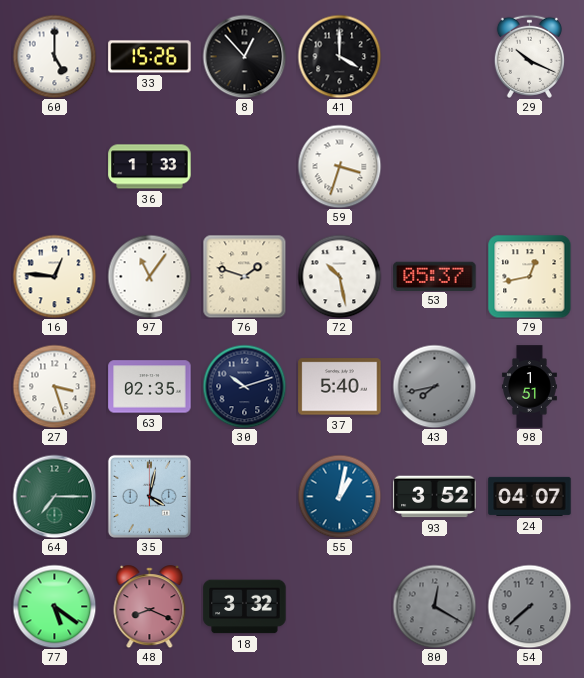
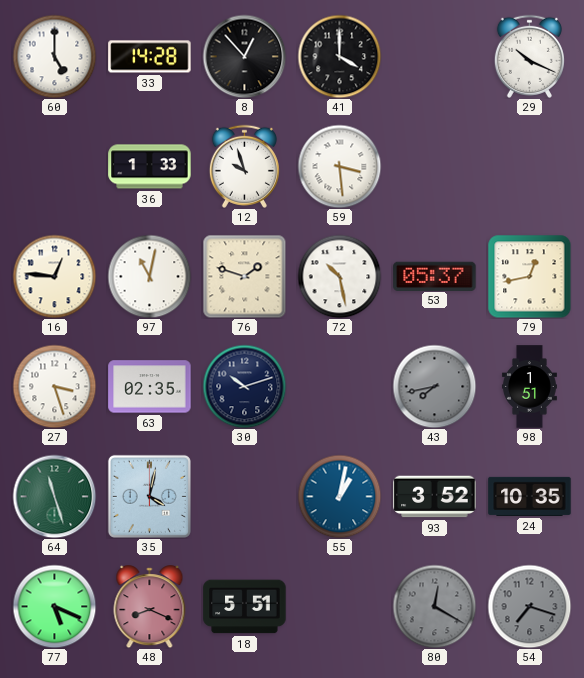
33: 15:26 -> 14:28
12: none -> 9:57
59: 3:33 -> 3:29
97: 11:06 -> 11:02
37: 5:40 -> none
64: 7:15 -> 11:27
24: 04:07 -> 10:35
77: 5:21 -> 5:19
18: 3:32 -> 5:51
54: 7:38 -> 7:18
